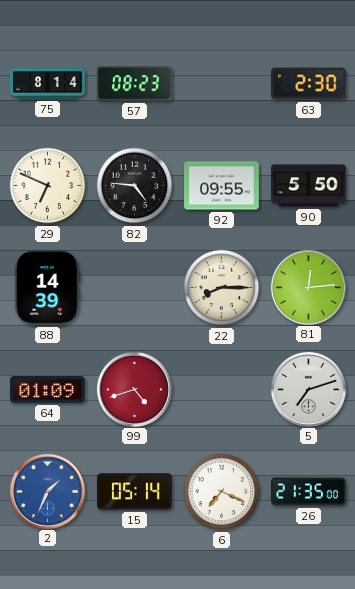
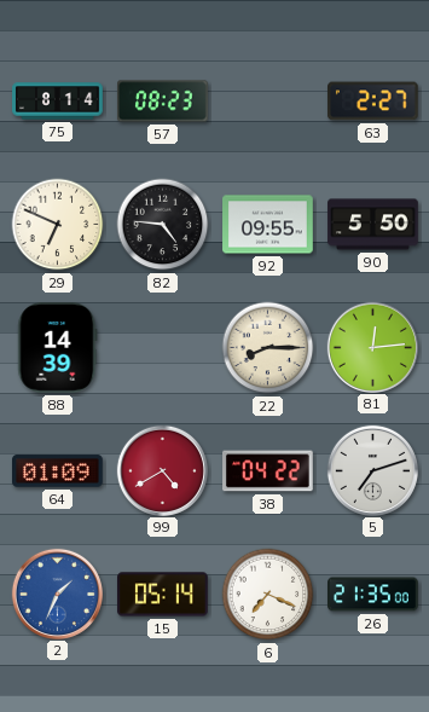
63: 2:30 -> 2:27
99: 4:42 -> 4:40
38: none -> 04:22
